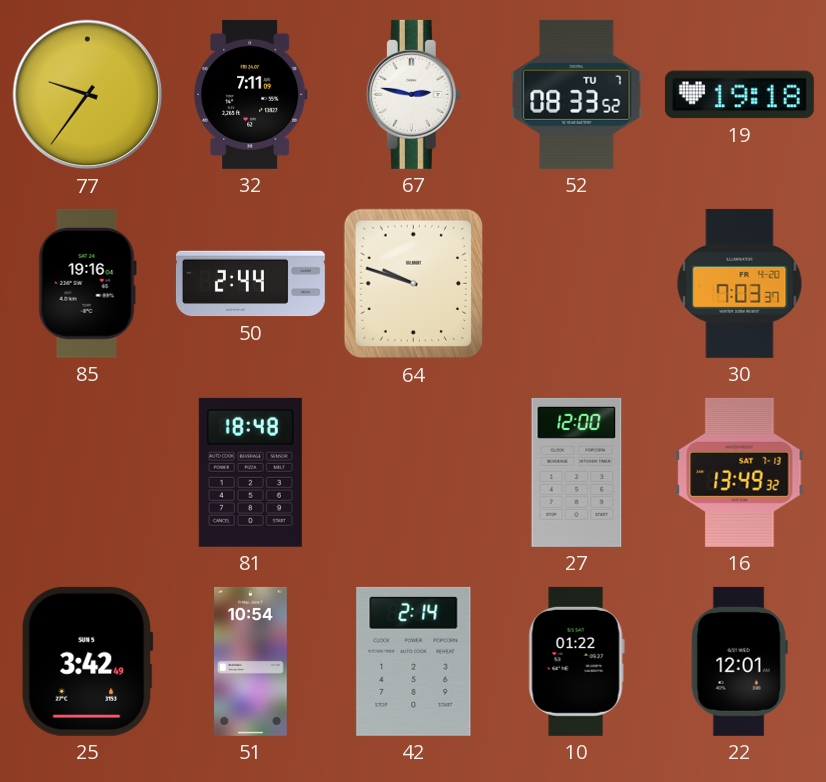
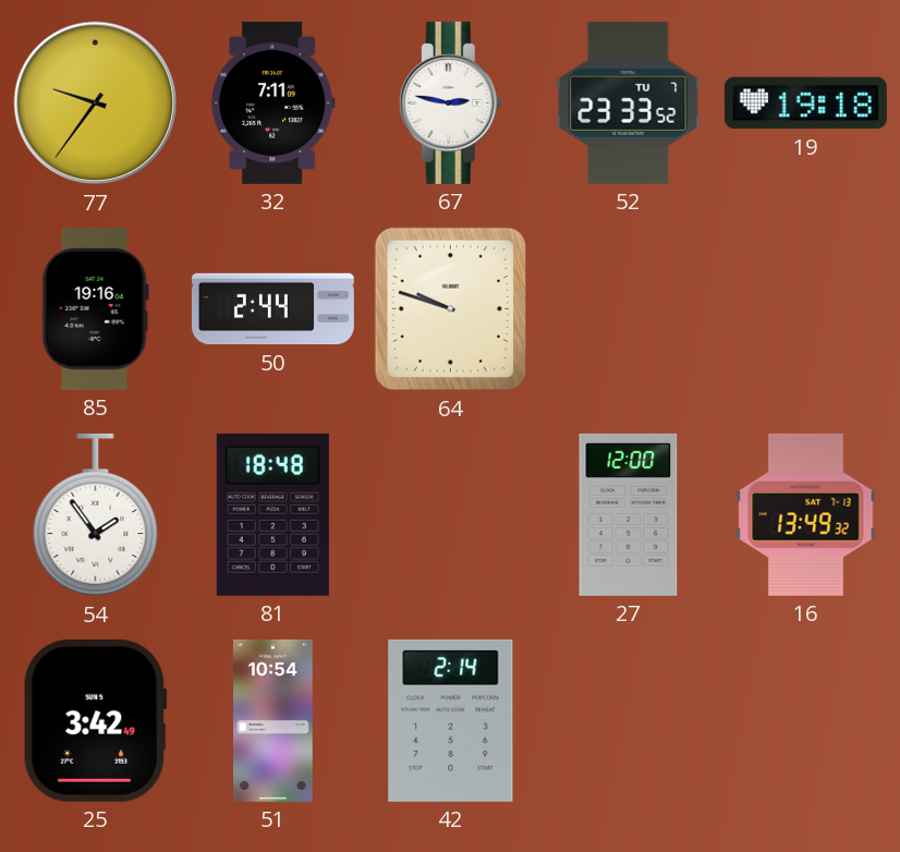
52: 08:33 -> 23:33
30: 7:03 -> none
54: none -> 1:54
10: 01:22 -> none
22: 12:01 -> none
